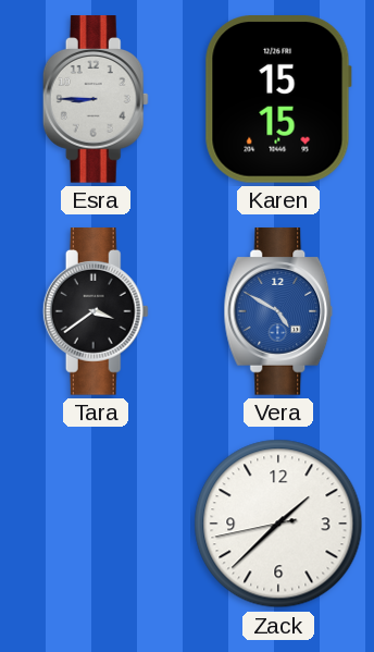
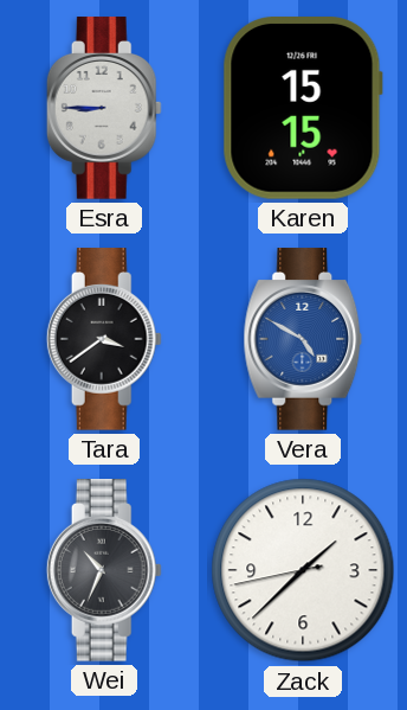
Wei: none -> 10:34
